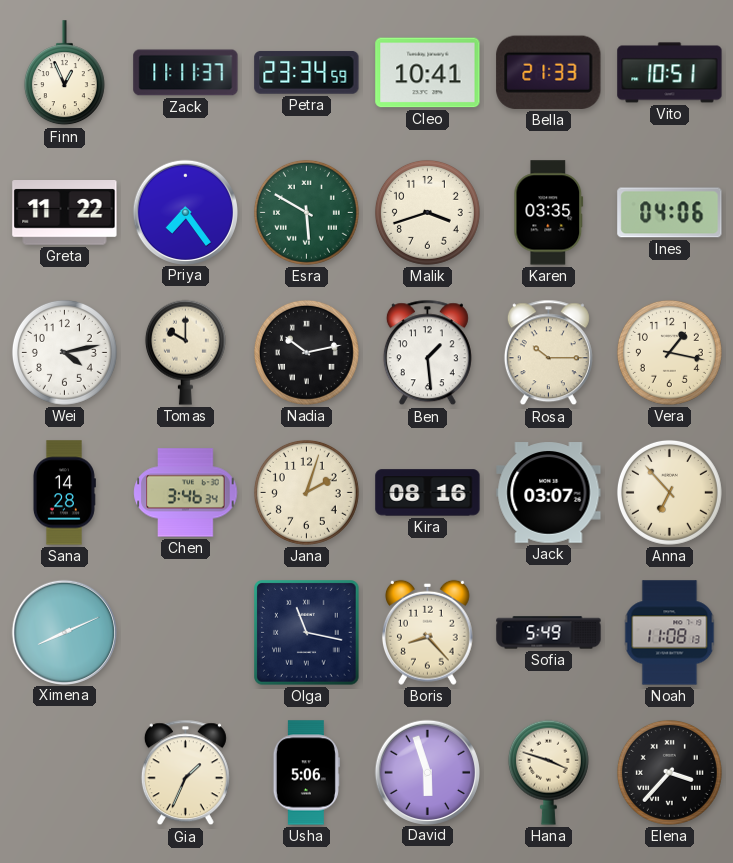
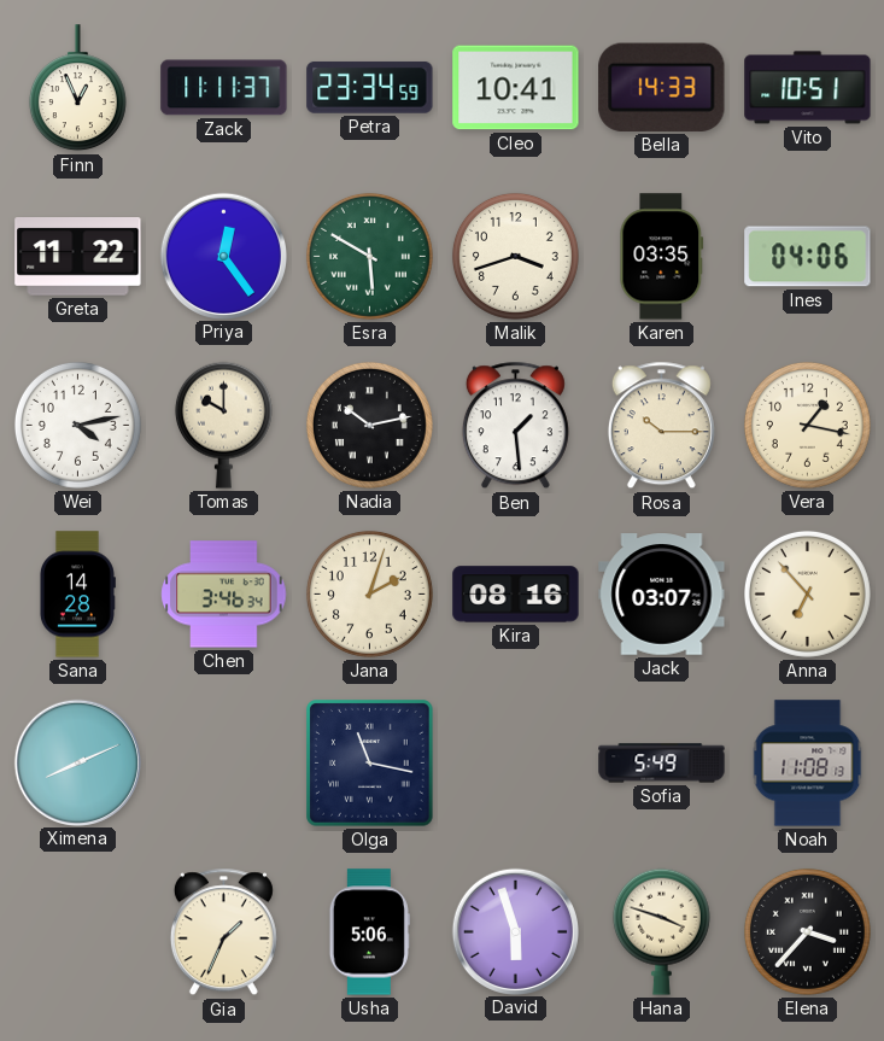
Bella: 21:33 -> 14:33
Priya: 7:24 -> 12:24
Boris: 8:23 -> none
